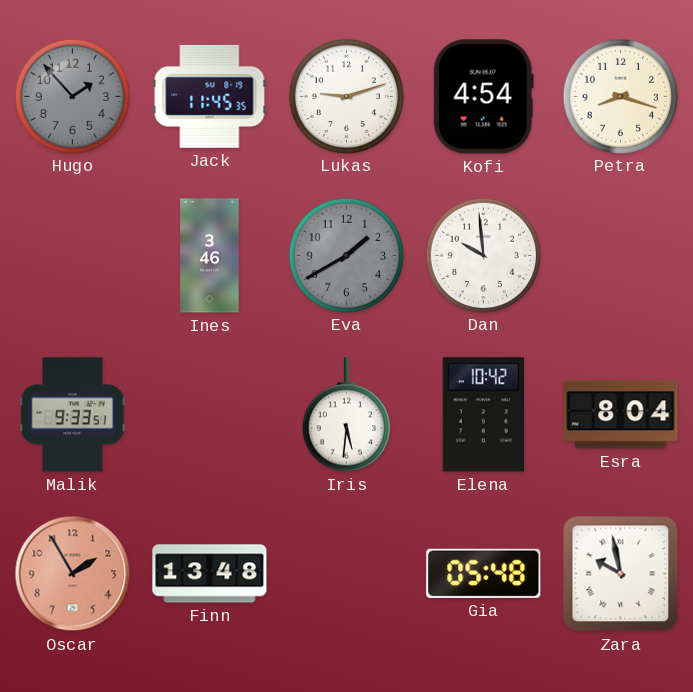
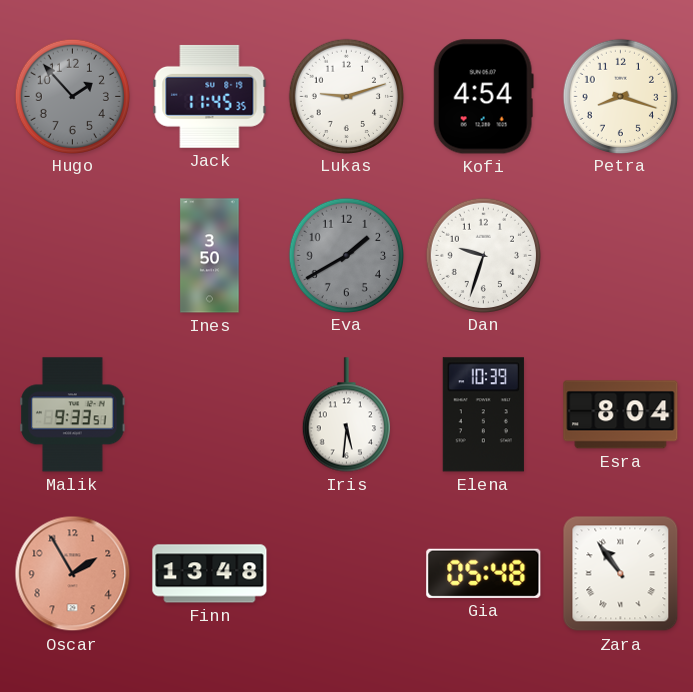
Ines: 3:46 -> 3:50
Dan: 9:59 -> 9:33
Elena: 10:42 -> 10:39
Zara: 9:58 -> 10:54
